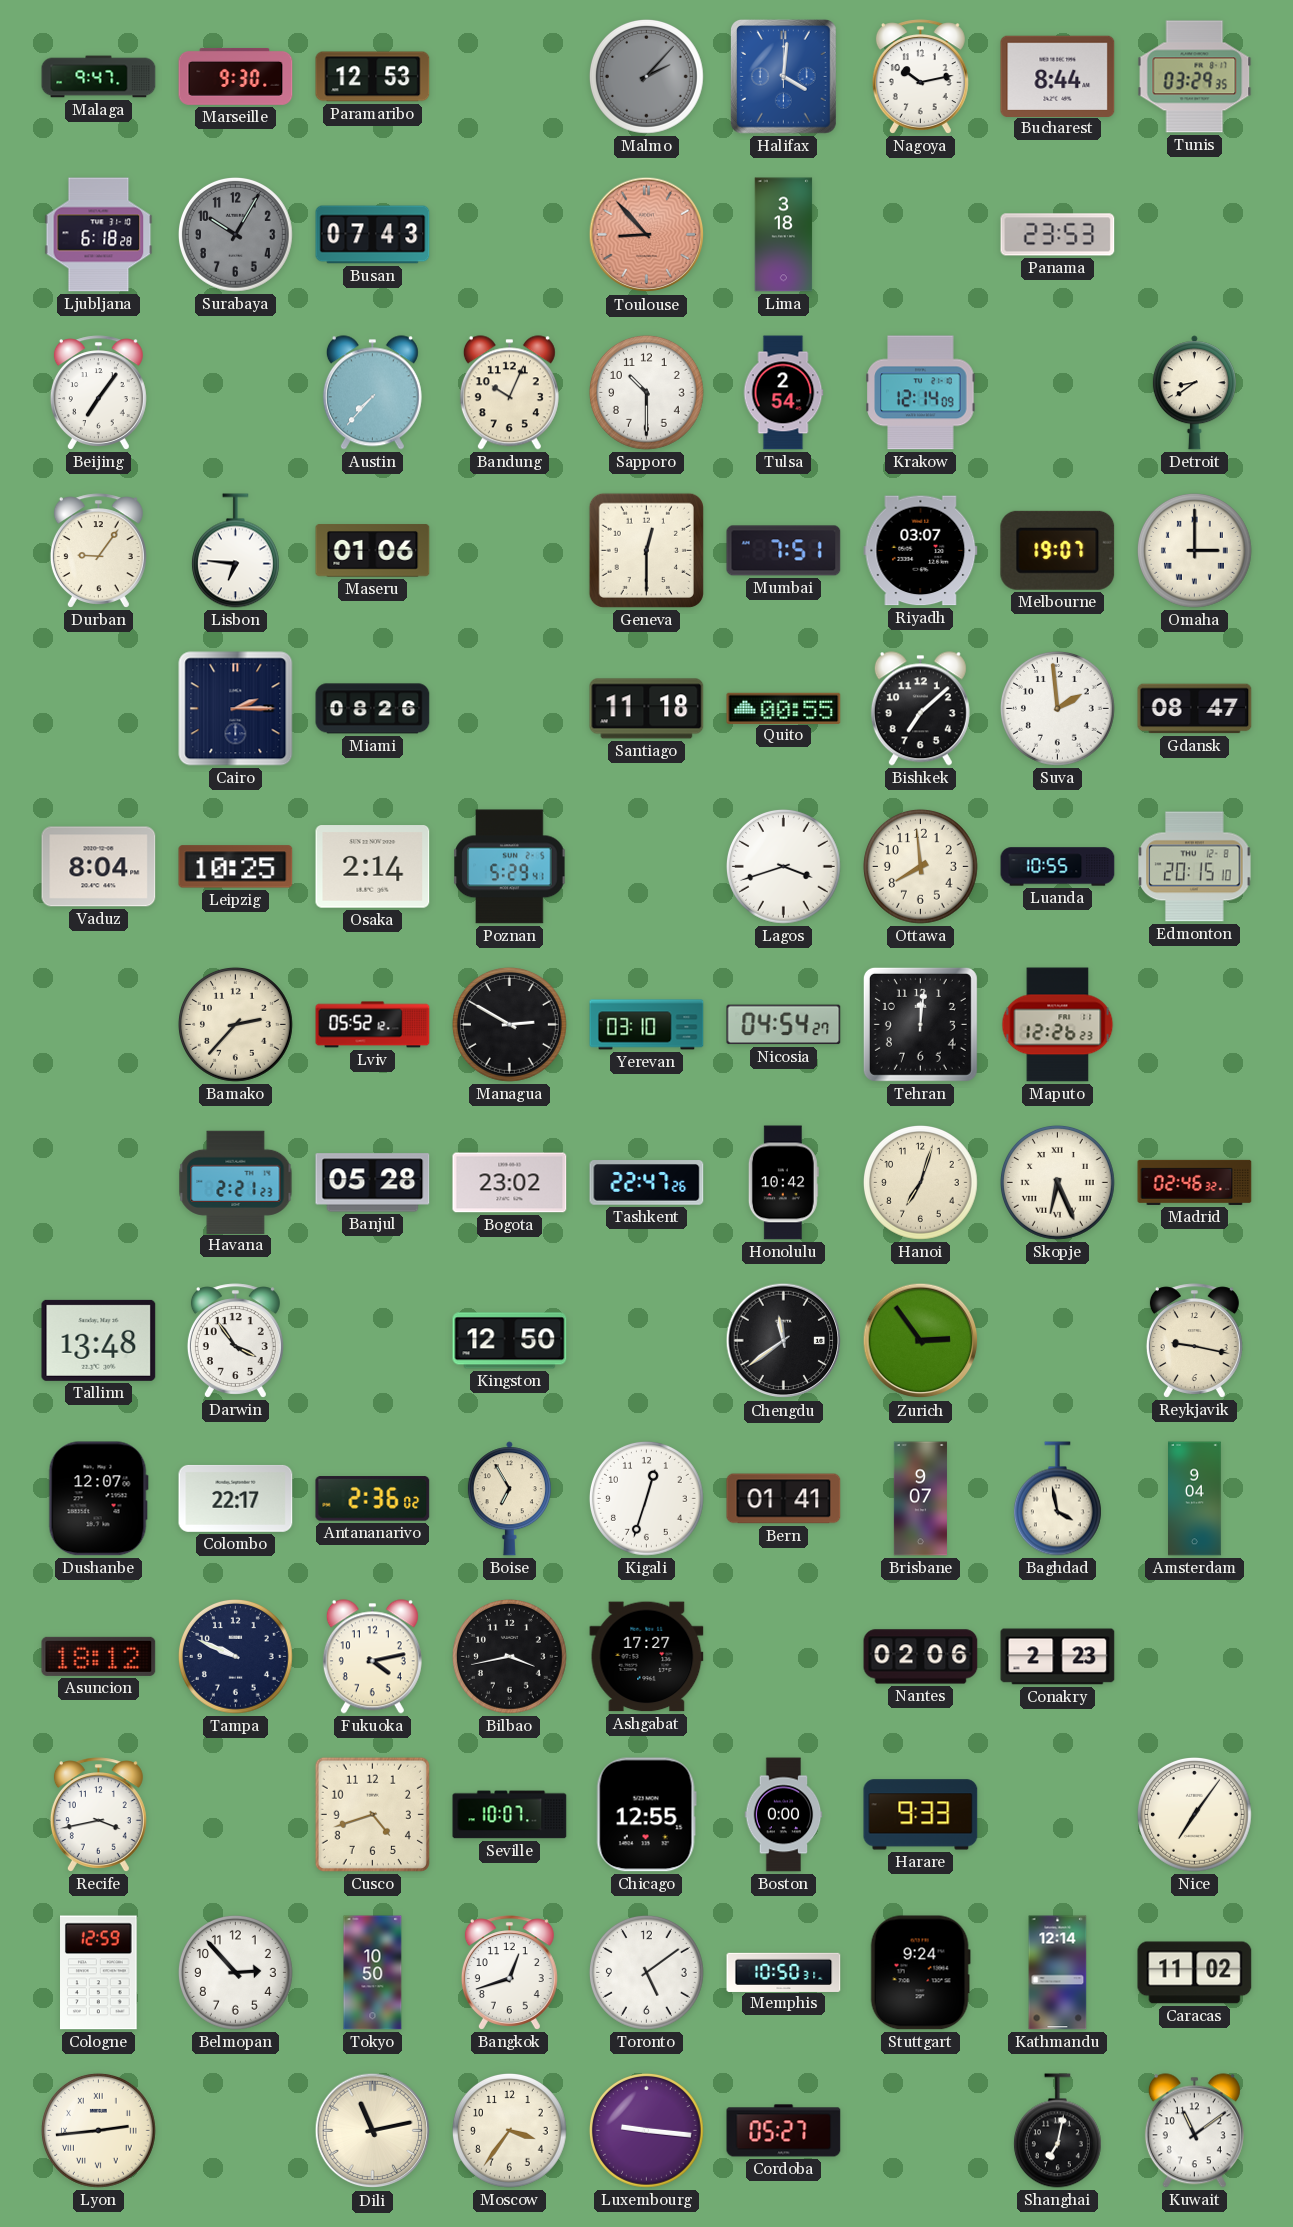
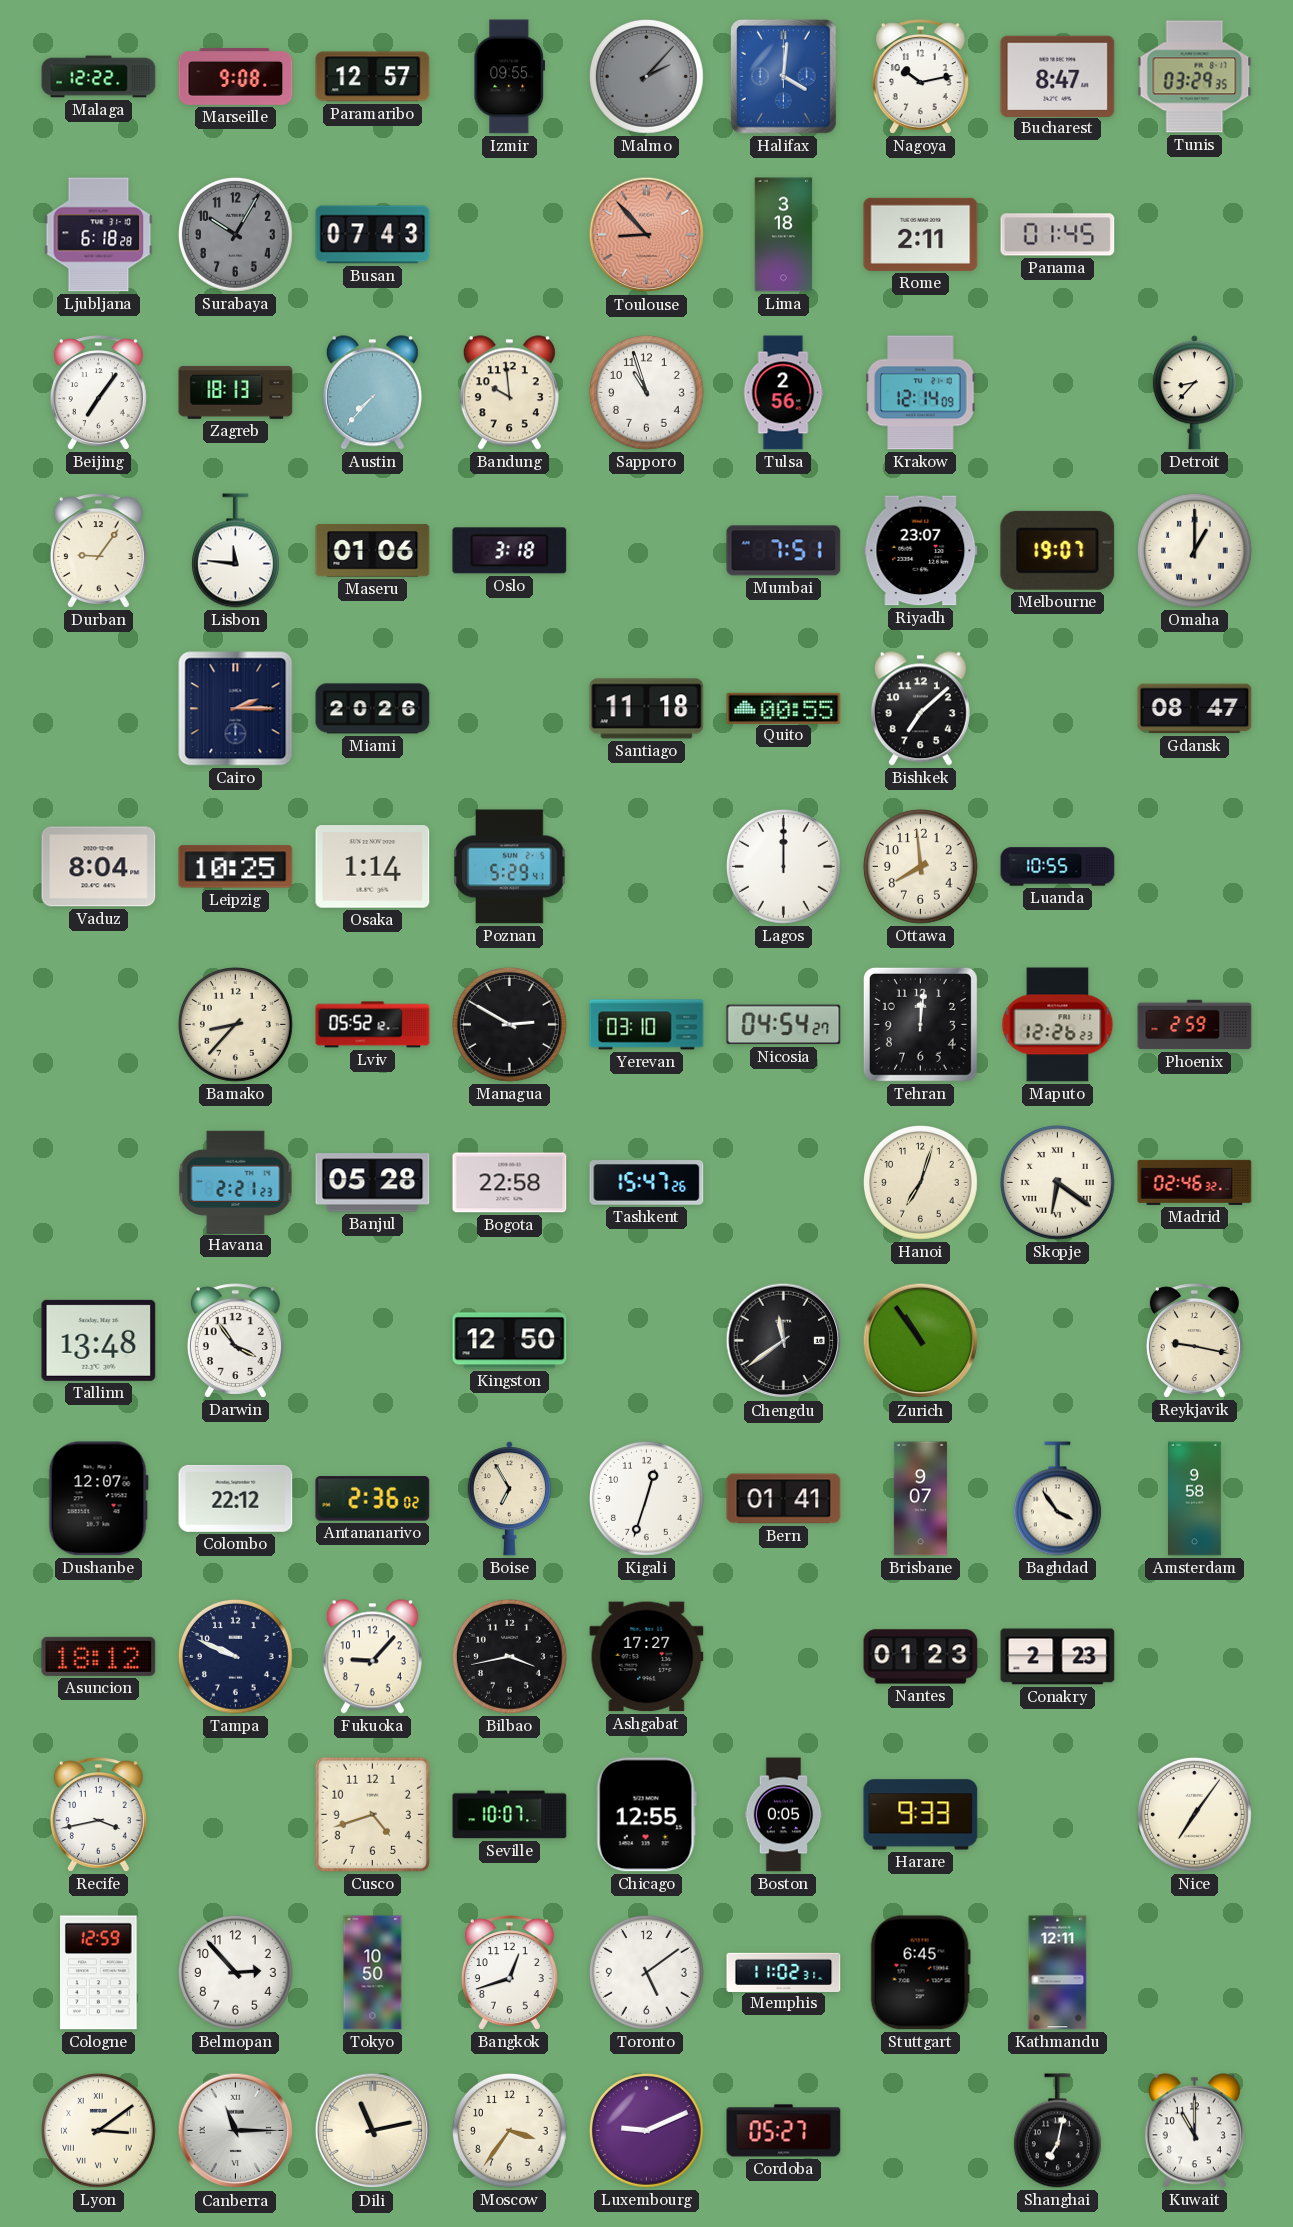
Malaga: 9:47 -> 12:22
Marseille: 9:30 -> 9:08
Paramaribo: 12:53 -> 12:57
Izmir: none -> 09:55
Bucharest: 8:44 -> 8:47
Rome: none -> 2:11
Panama: 23:53 -> 01:45
Zagreb: none -> 18:13
Bandung: 10:04 -> 9:59
Sapporo: 10:30 -> 10:57
Tulsa: 2:54 -> 2:56
Detroit: 8:39 -> 8:37
Lisbon: 6:46 -> 11:46
Oslo: none -> 3:18
Geneva: 12:30 -> none
Riyadh: 03:07 -> 23:07
Omaha: 3:00 -> 1:00
Miami: 08:26 -> 20:26
Suva: 1:59 -> none
Osaka: 2:14 -> 1:14
Lagos: 3:42 -> 12:00
Edmonton: 20:15 -> none
Bamako: 2:37 -> 8:37
Phoenix: none -> 2:59
Bogota: 23:02 -> 22:58
Tashkent: 22:47 -> 15:47
Honolulu: 10:42 -> none
Skopje: 6:26 -> 6:21
Zurich: 2:54 -> 10:54
Colombo: 22:17 -> 22:12
Baghdad: 3:58 -> 3:54
Amsterdam: 9:04 -> 9:58
Fukuoka: 4:13 -> 9:07
Nantes: 02:06 -> 01:23
Boston: 0:00 -> 0:05
Memphis: 10:50 -> 11:02
Stuttgart: 9:24 -> 6:45
Kathmandu: 12:14 -> 12:11
Caracas: 11:02 -> none
Lyon: 2:44 -> 3:09
Canberra: none -> 11:15
Luxembourg: 9:16 -> 9:11
Kuwait: 11:09 -> 11:00
